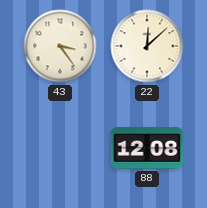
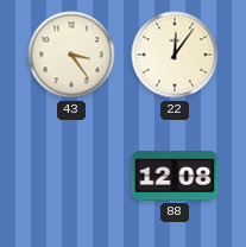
22: 12:08 -> 12:06
